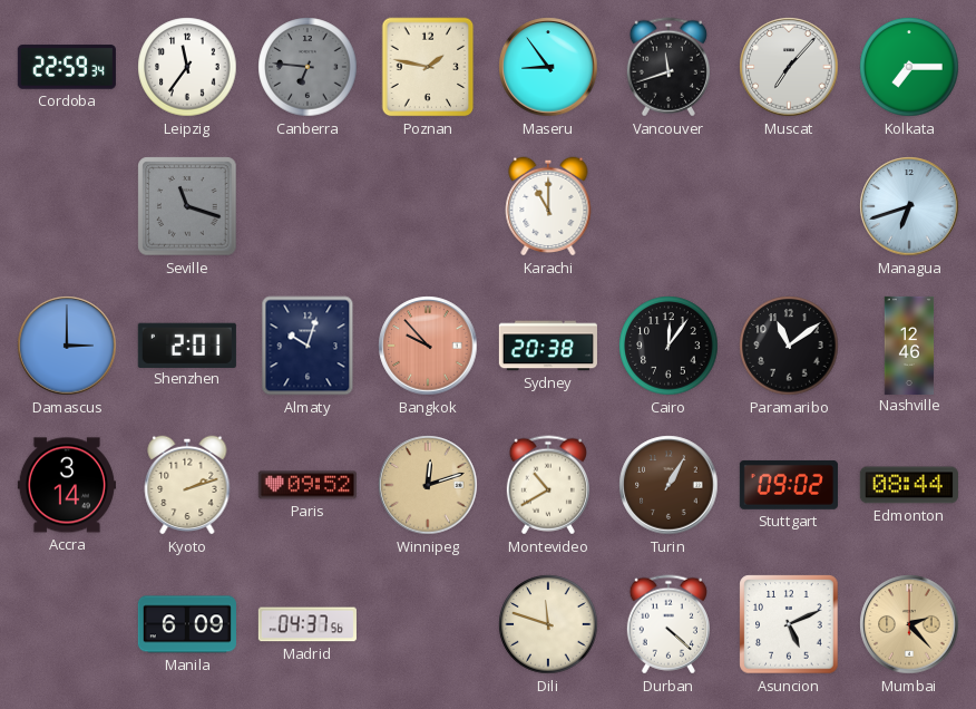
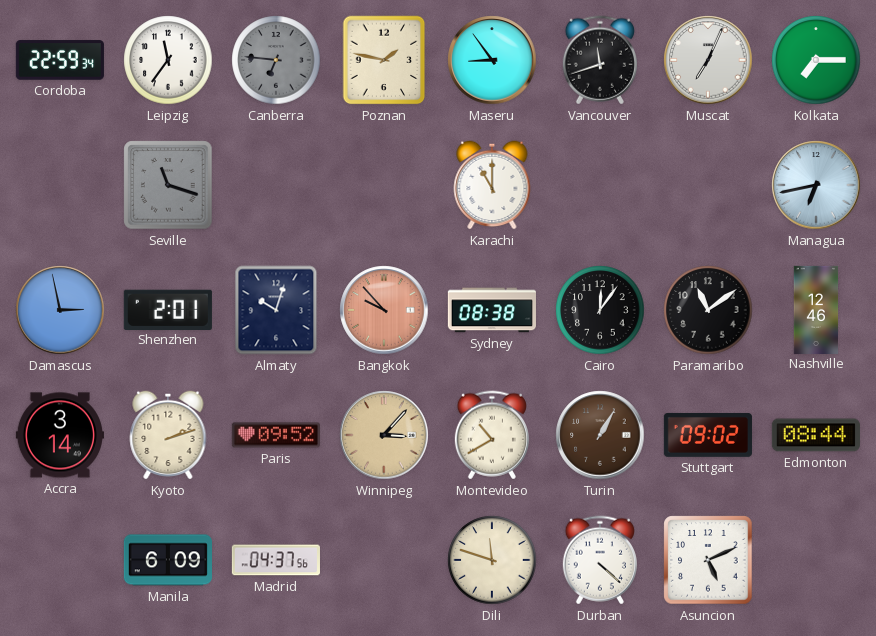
Muscat: 7:07 -> 7:04
Managua: 6:42 -> 6:43
Damascus: 3:00 -> 2:58
Sydney: 20:38 -> 08:38
Winnipeg: 12:12 -> 3:07
Mumbai: 2:23 -> none
